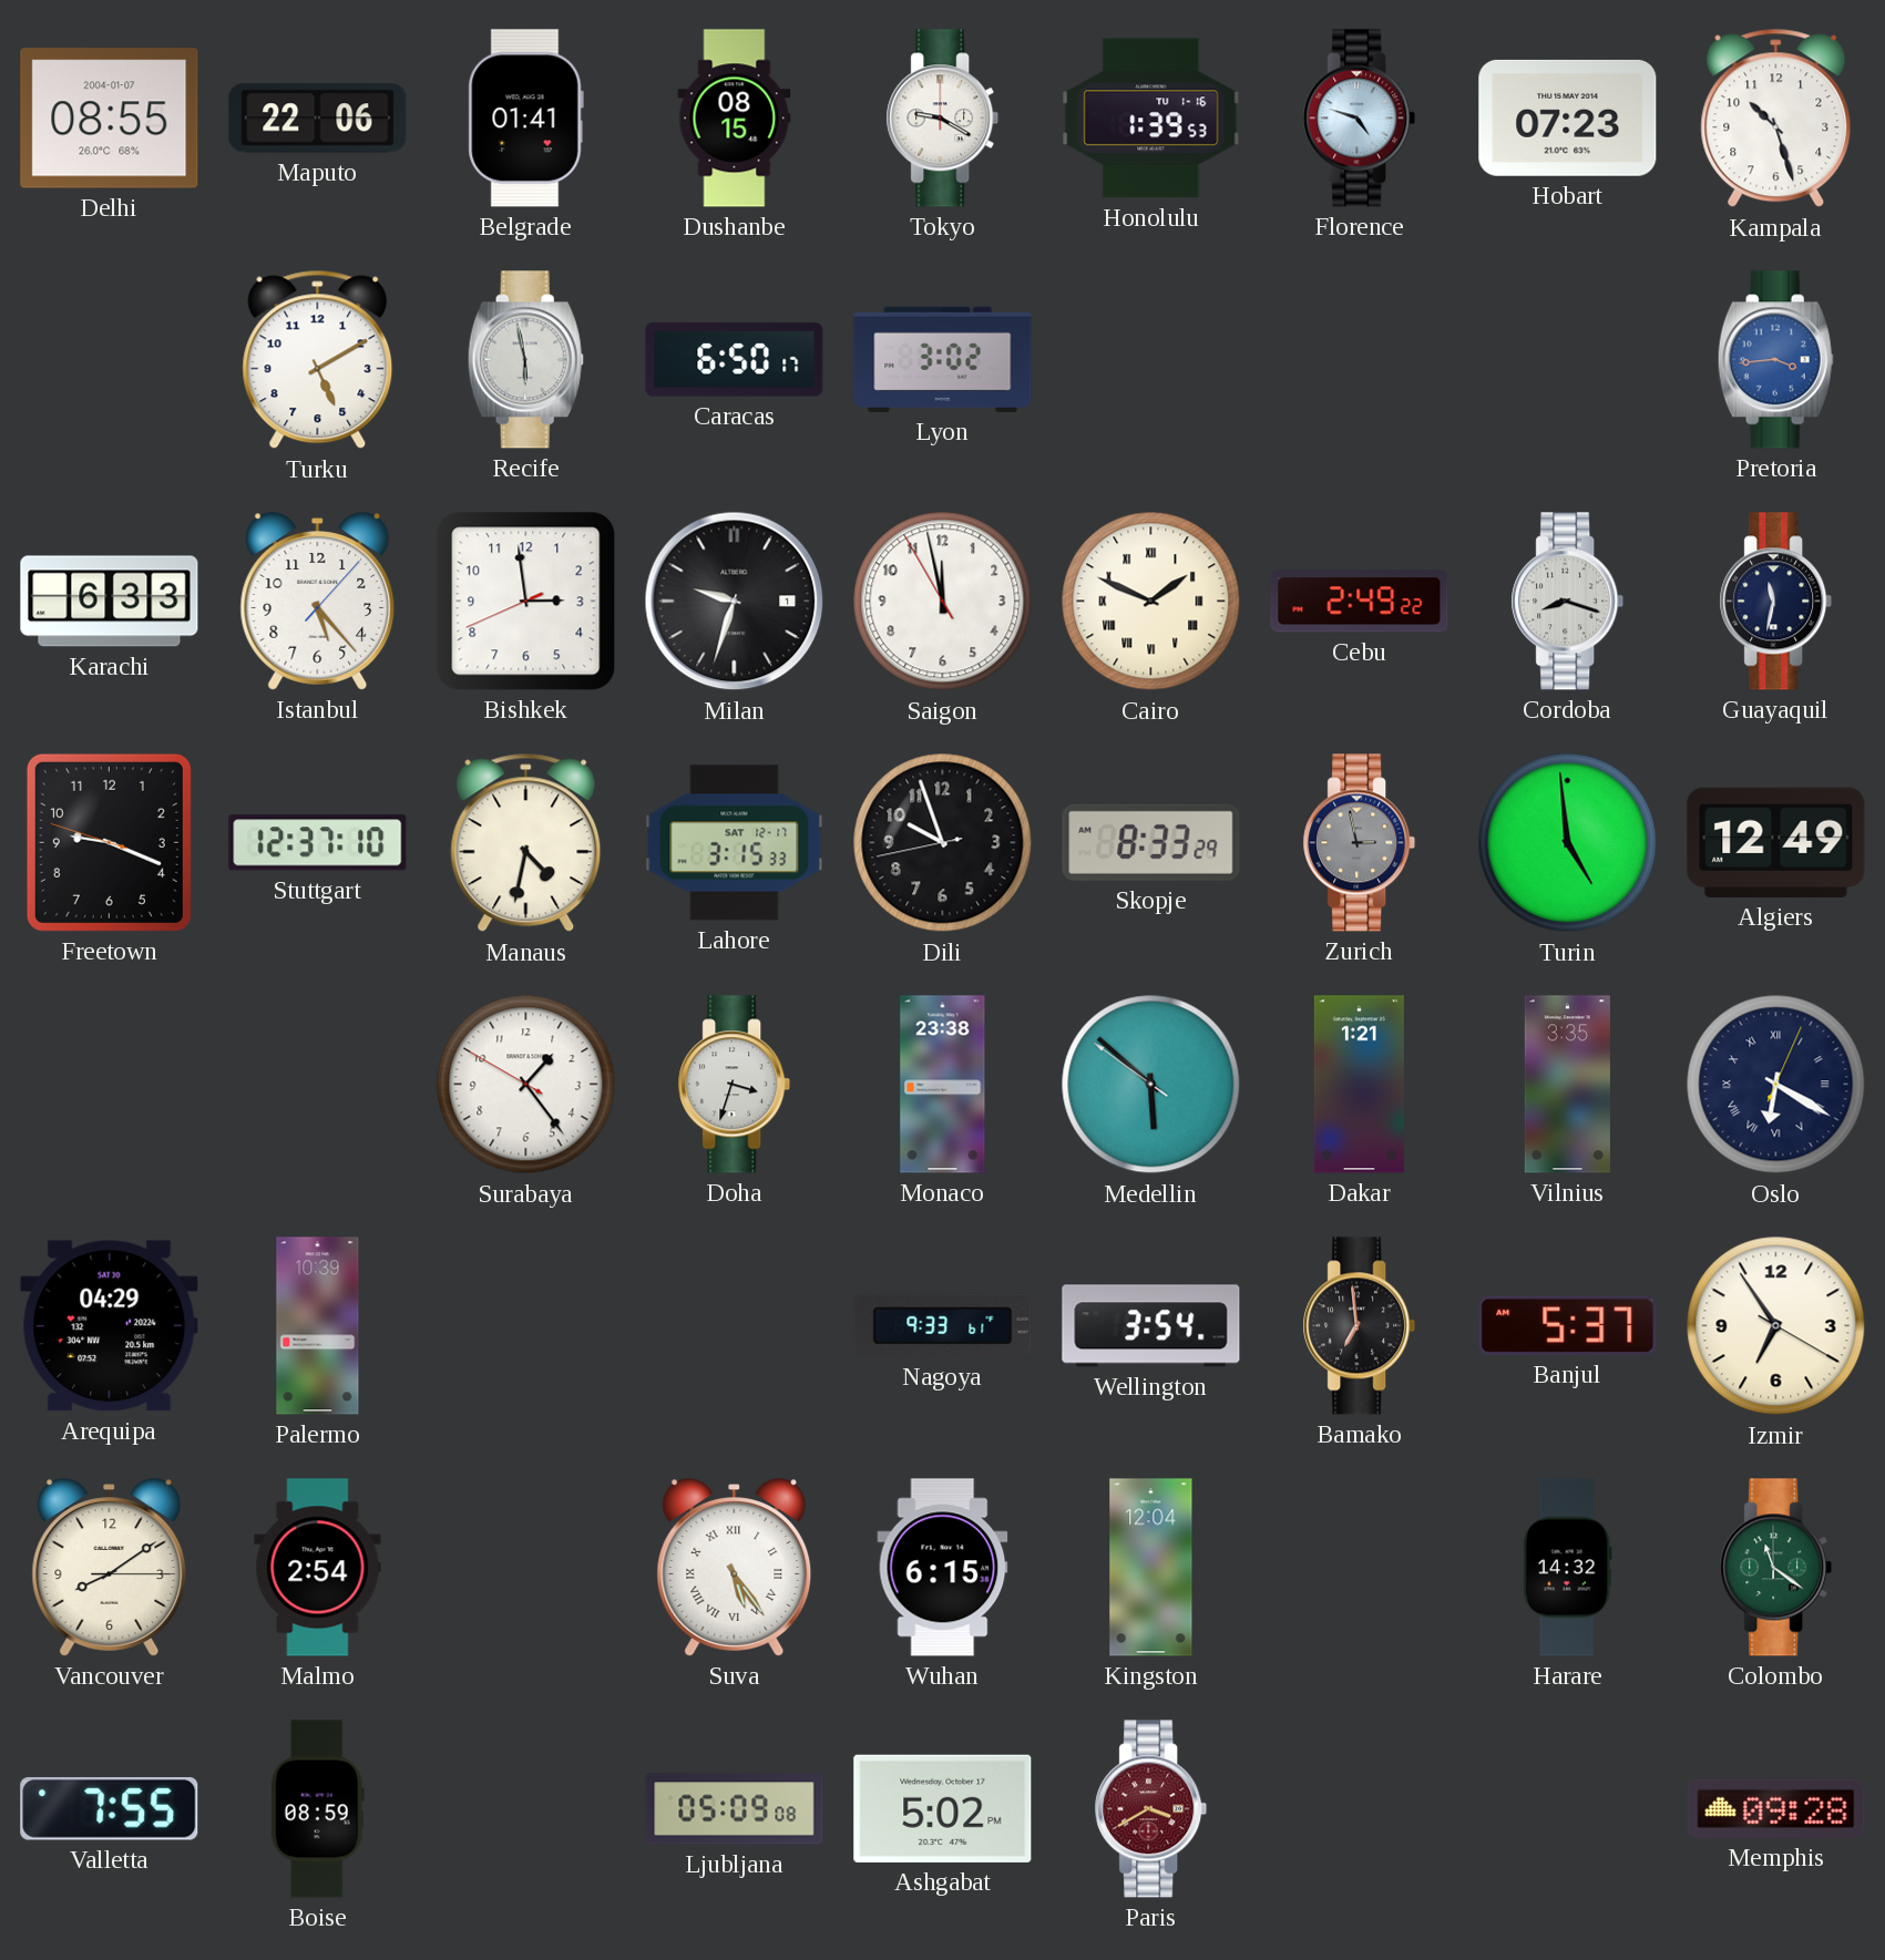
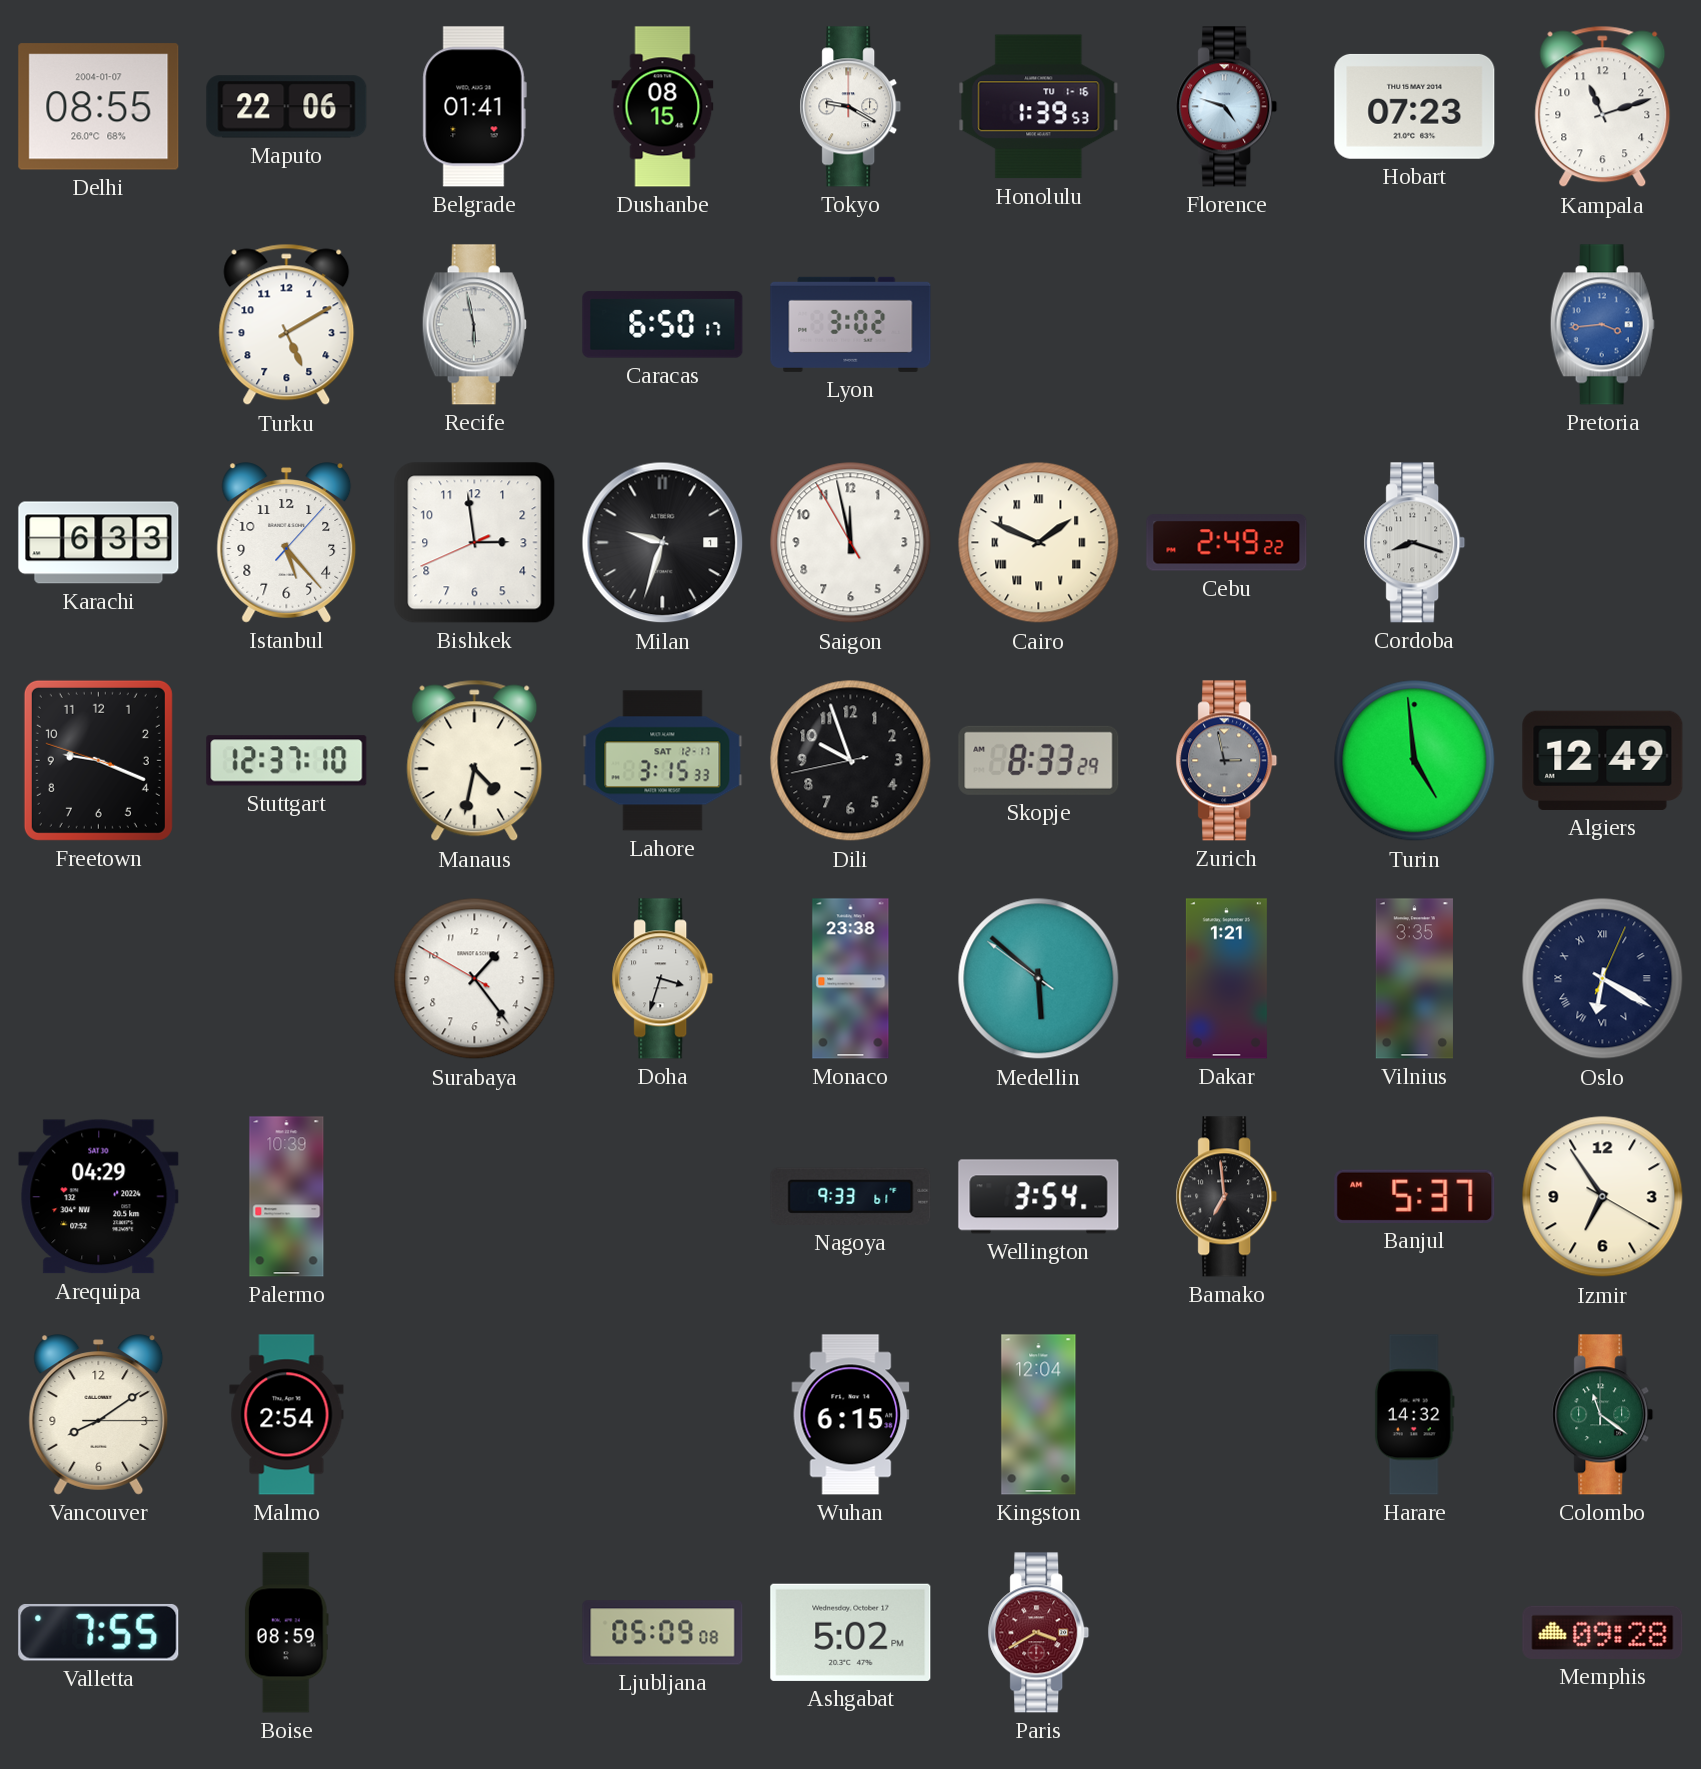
Kampala: 10:27 -> 11:12
Guayaquil: 11:32 -> none
Suva: 5:24 -> none
